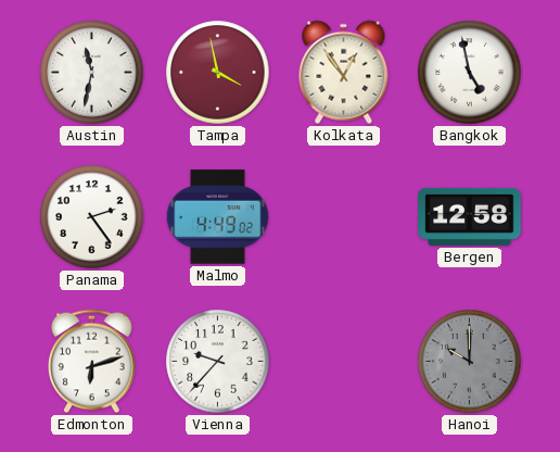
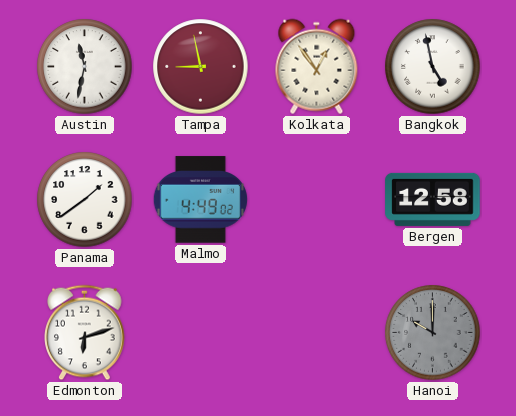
Tampa: 3:58 -> 8:58
Panama: 2:24 -> 1:39
Vienna: 9:37 -> none
